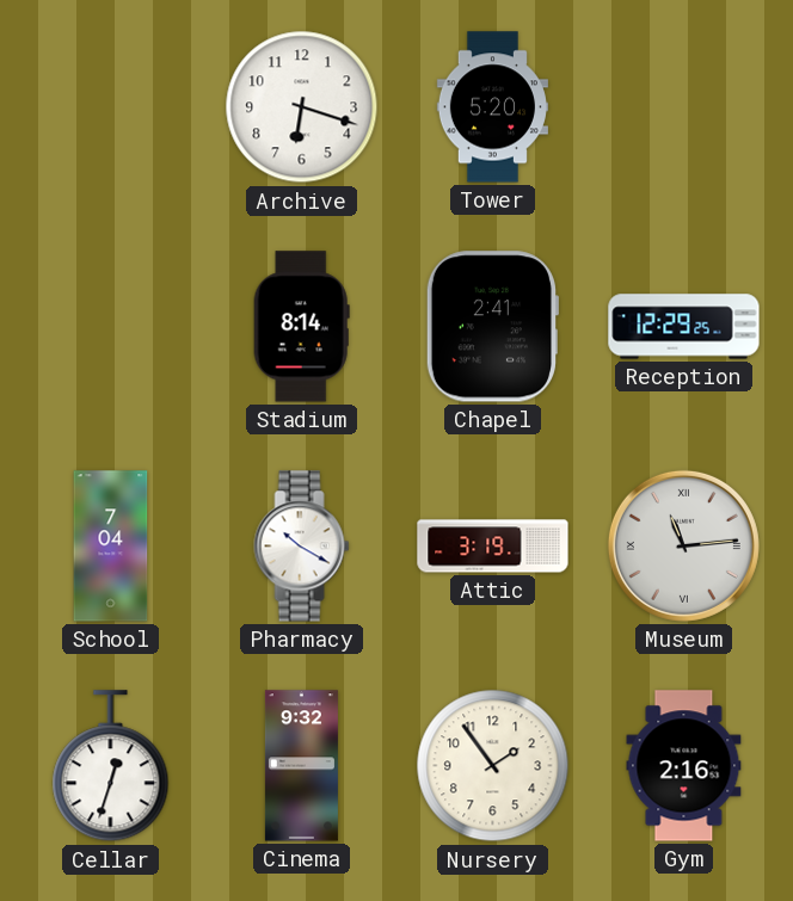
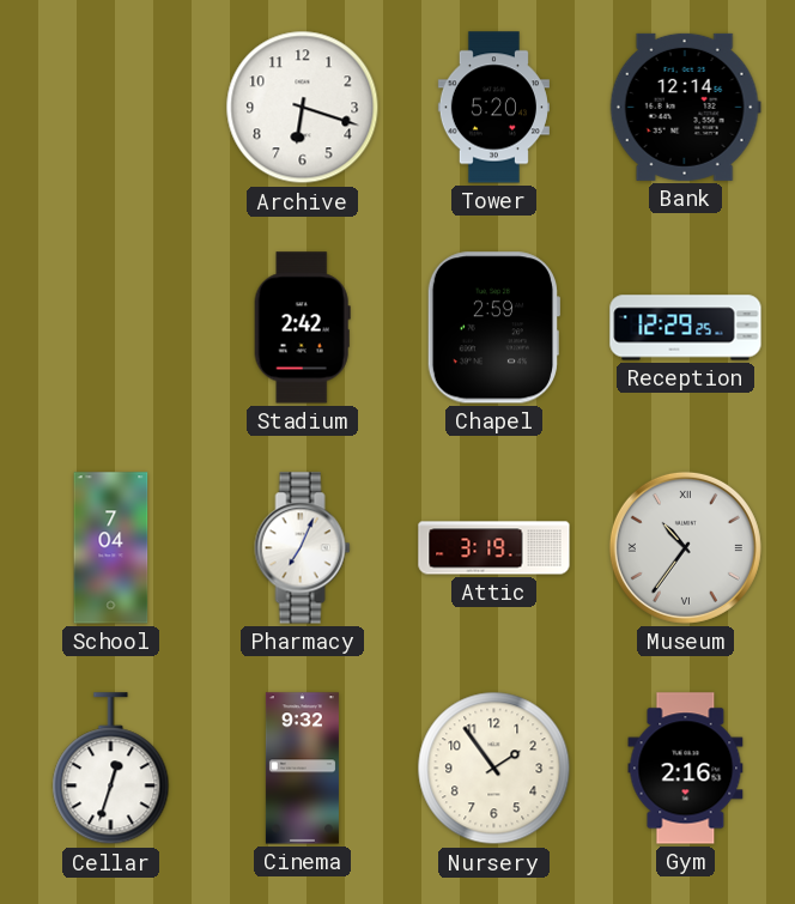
Bank: none -> 12:14
Stadium: 8:14 -> 2:42
Chapel: 2:41 -> 2:59
Pharmacy: 10:20 -> 7:04
Museum: 11:14 -> 10:36
